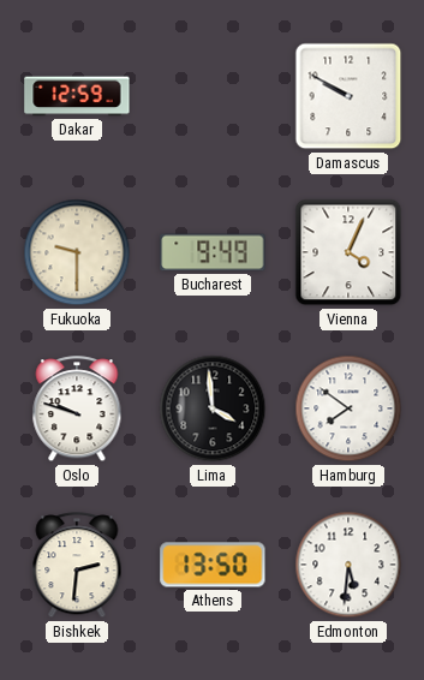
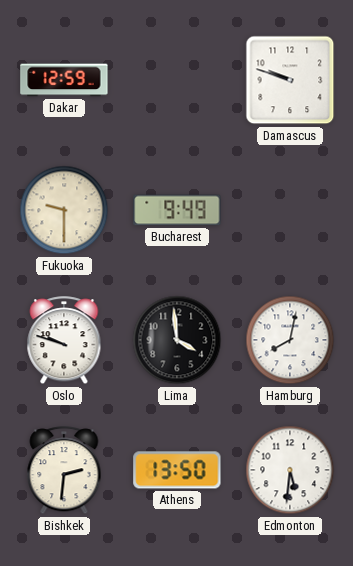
Damascus: 9:50 -> 9:48
Vienna: 4:04 -> none
Hamburg: 7:51 -> 8:02
